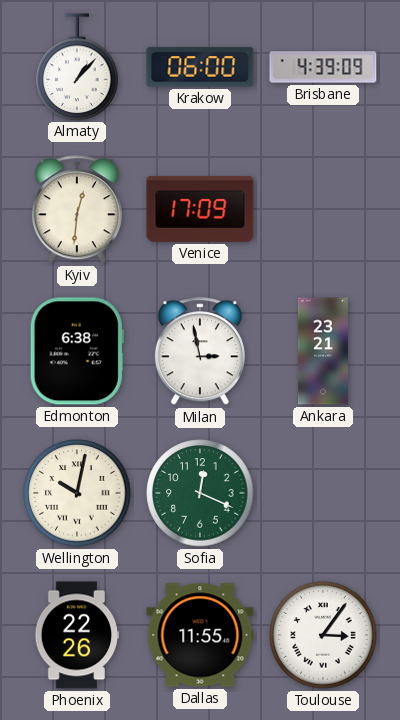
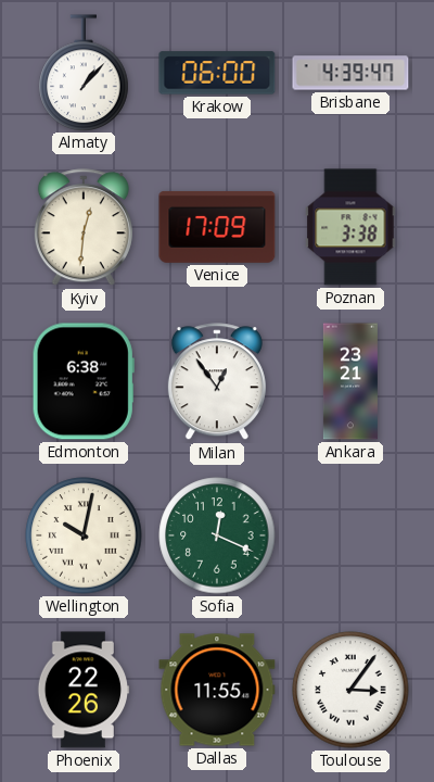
Brisbane: 4:39:09 -> 4:39:47
Poznan: none -> 3:38
Milan: 2:58 -> 12:54
